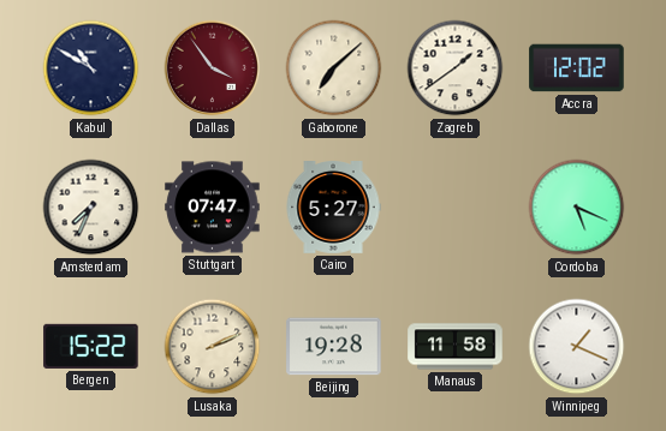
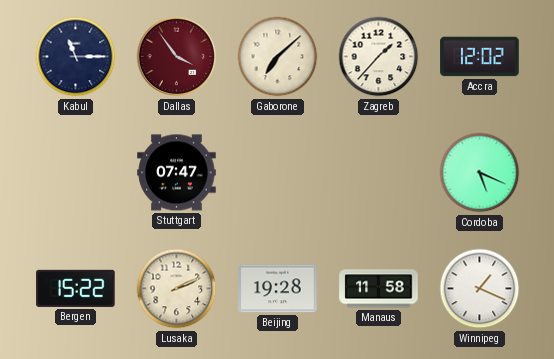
Kabul: 10:50 -> 11:15
Zagreb: 1:39 -> 1:37
Amsterdam: 7:34 -> none
Cairo: 5:27 -> none
